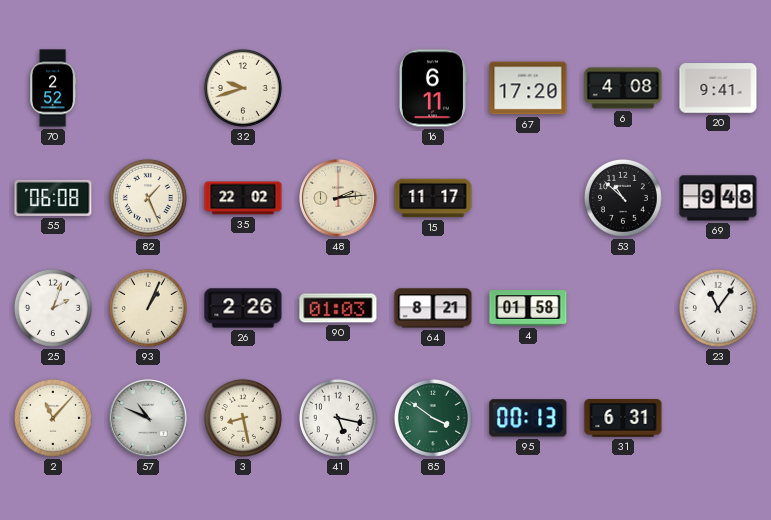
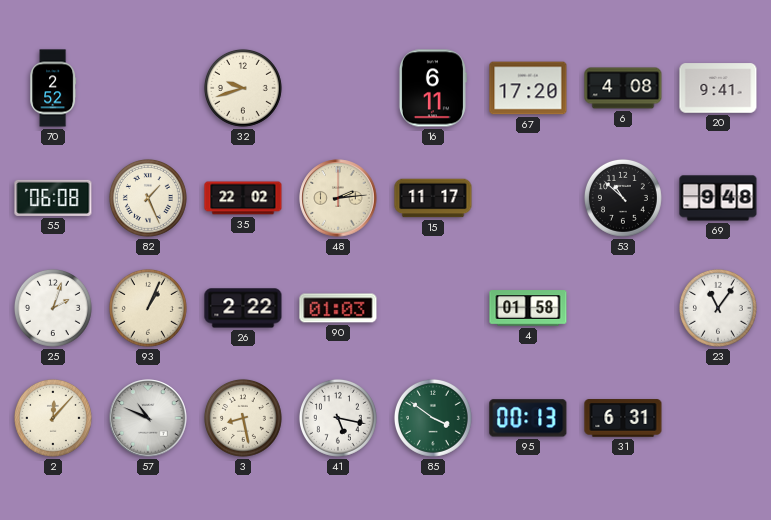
26: 2:26 -> 2:22
64: 8:21 -> none
2: 11:07 -> 12:07
